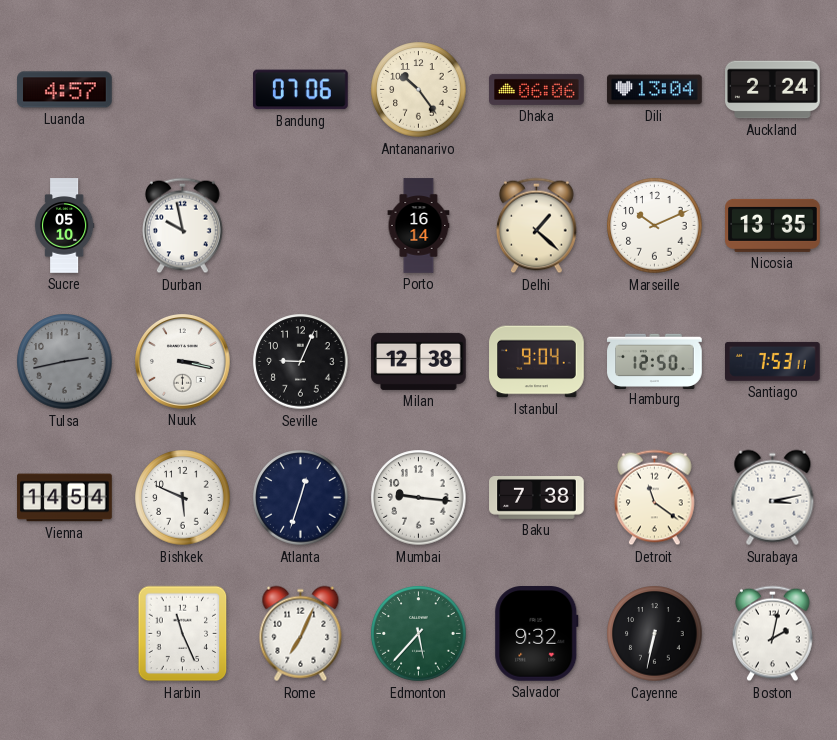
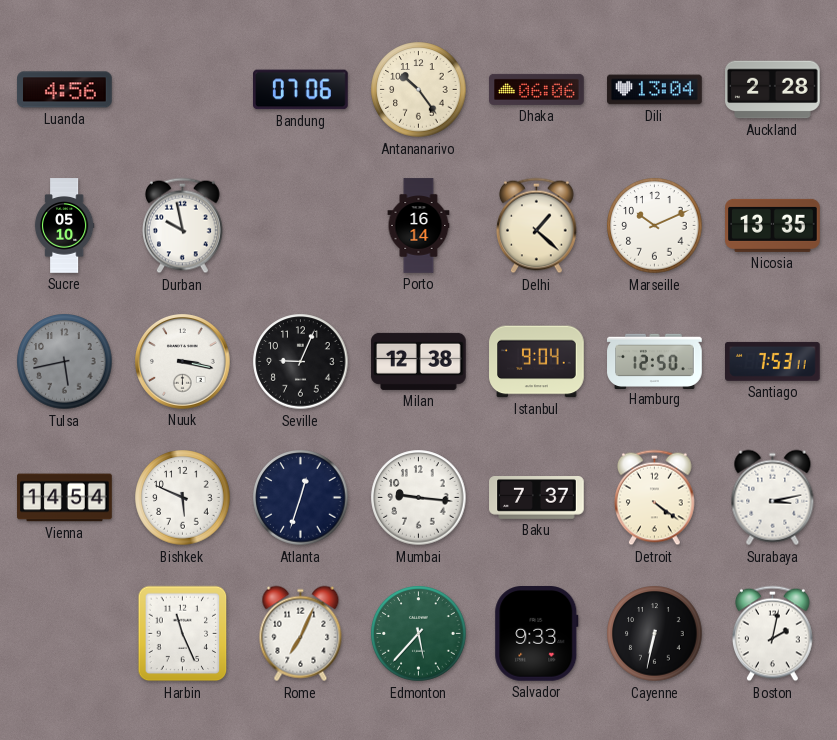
Luanda: 4:57 -> 4:56
Auckland: 2:24 -> 2:28
Tulsa: 2:43 -> 5:43
Baku: 7:38 -> 7:37
Detroit: 11:21 -> 4:21
Salvador: 9:32 -> 9:33
